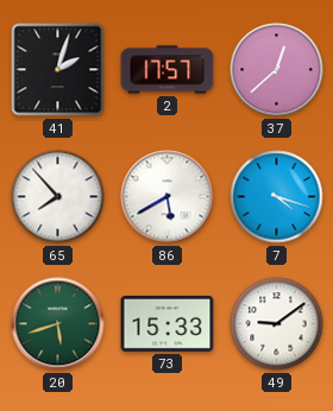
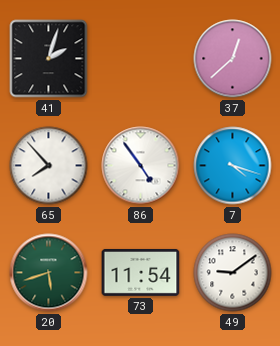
2: 17:57 -> none
86: 5:40 -> 4:54
73: 15:33 -> 11:54
